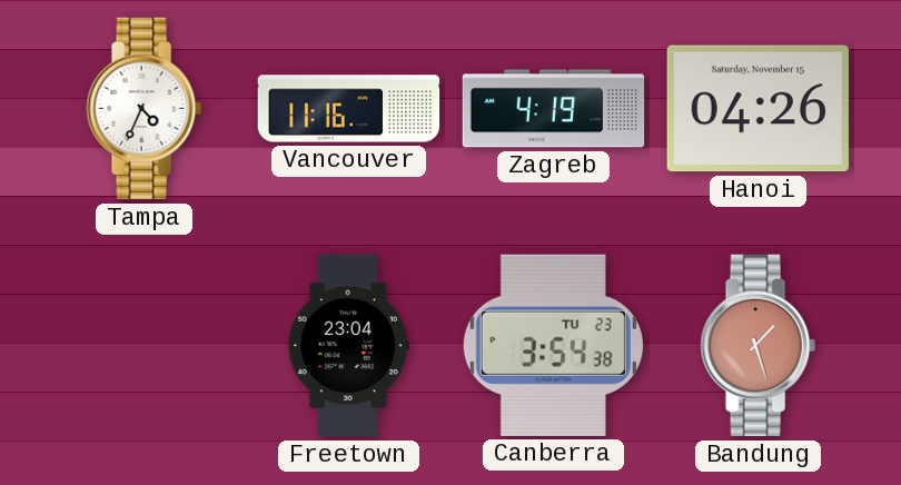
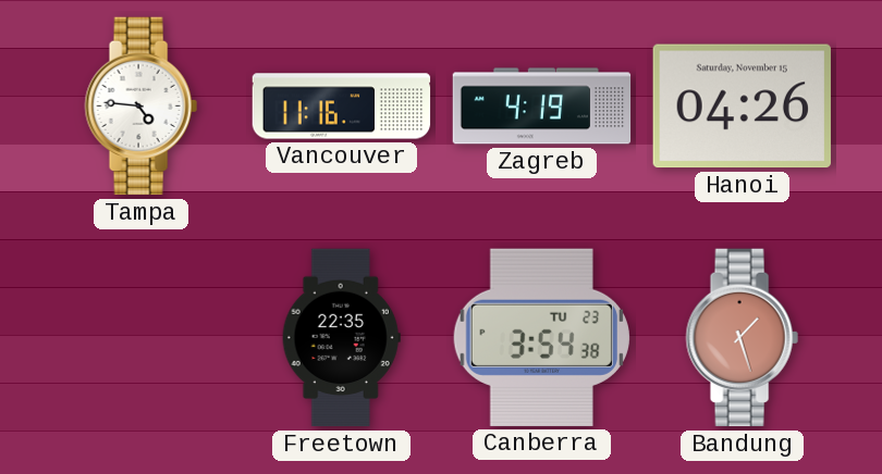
Tampa: 4:34 -> 4:46
Freetown: 23:04 -> 22:35
